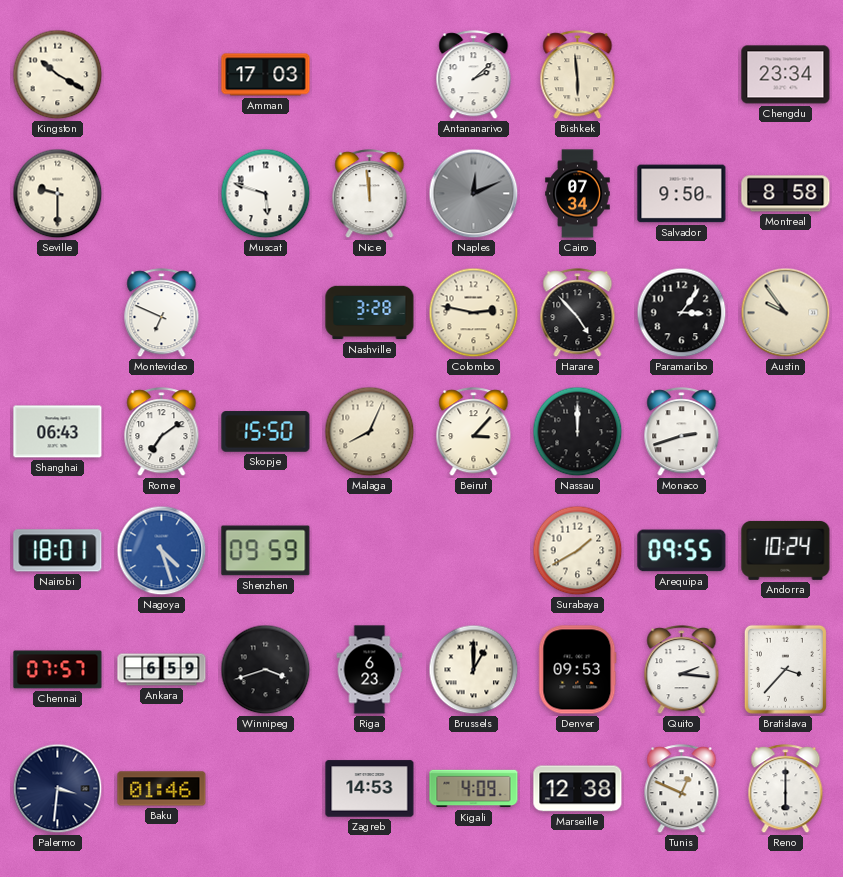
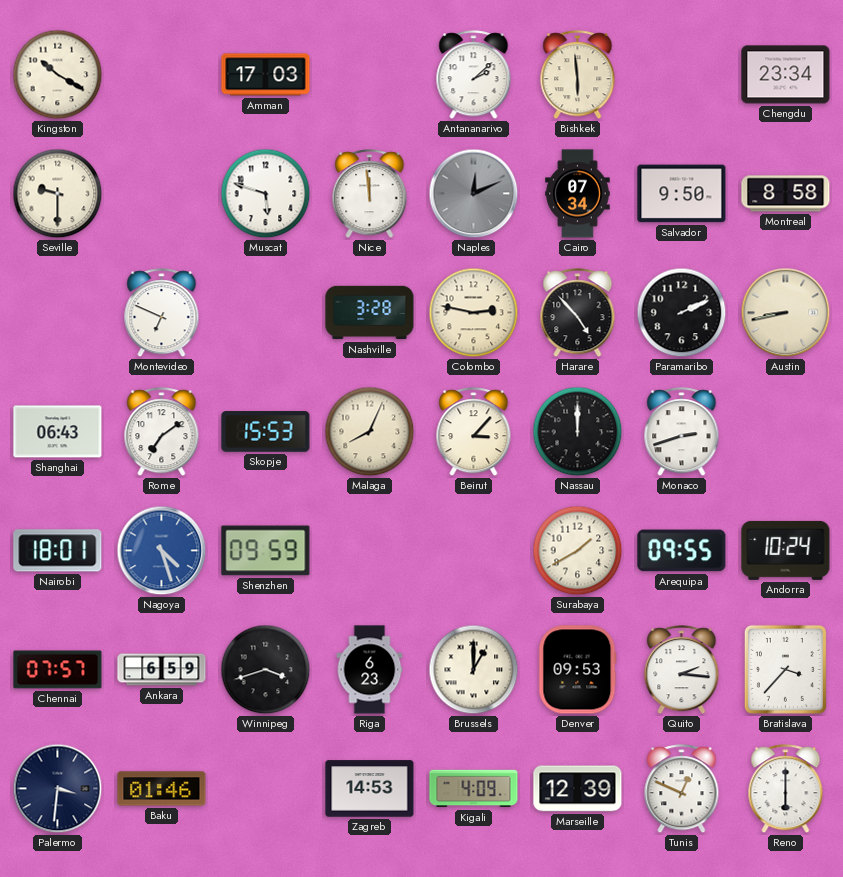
Paramaribo: 3:06 -> 2:11
Austin: 9:54 -> 8:43
Skopje: 15:50 -> 15:53
Marseille: 12:38 -> 12:39
